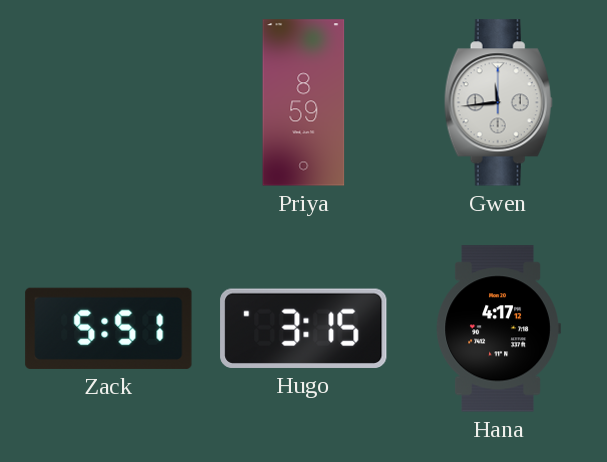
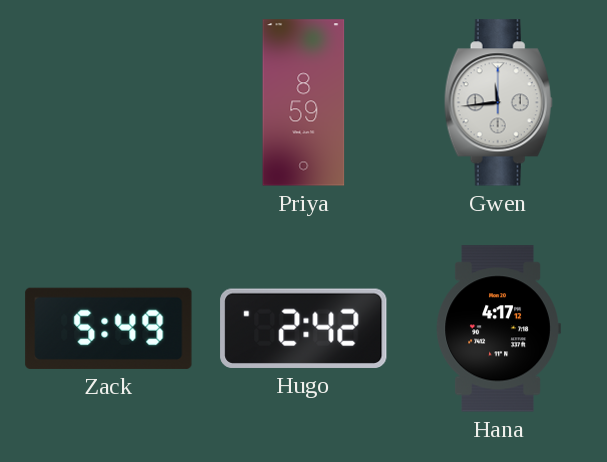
Zack: 5:51 -> 5:49
Hugo: 3:15 -> 2:42
